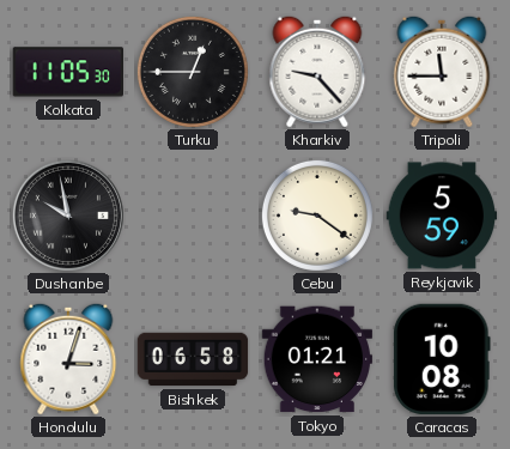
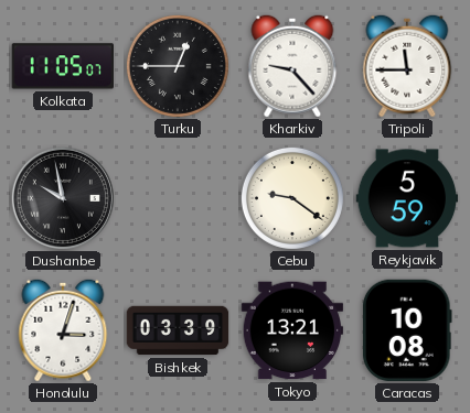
Kolkata: 11:05:30 -> 11:05:07
Bishkek: 06:58 -> 03:39
Tokyo: 01:21 -> 13:21
